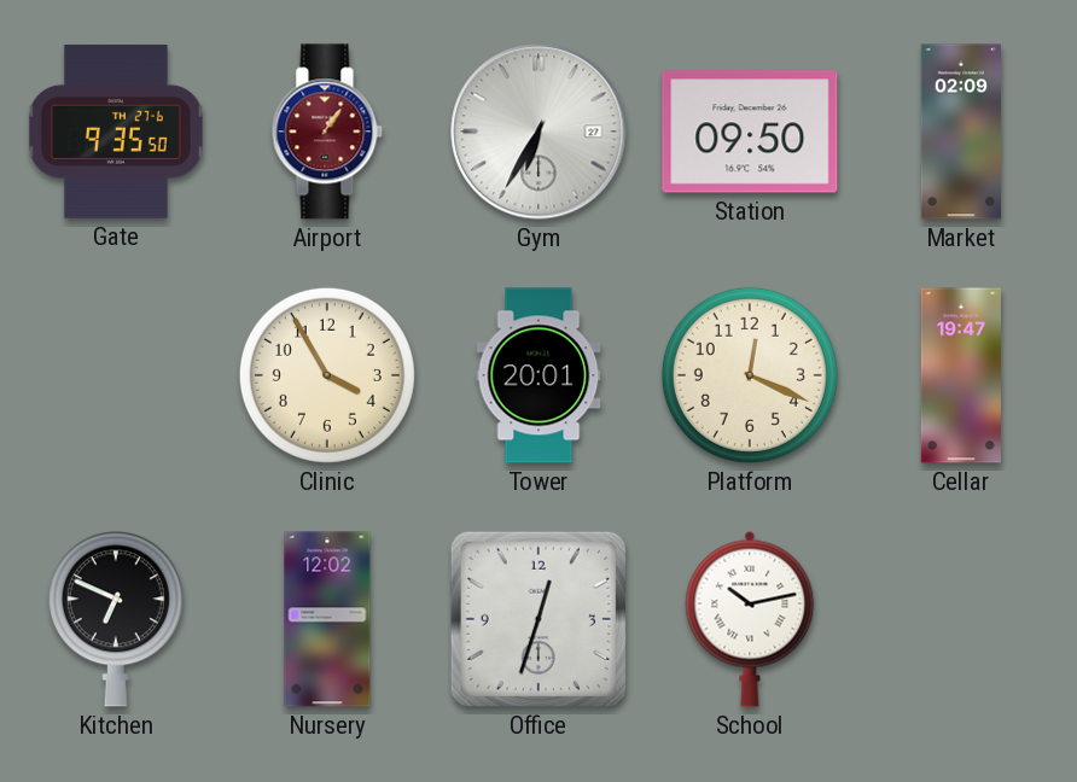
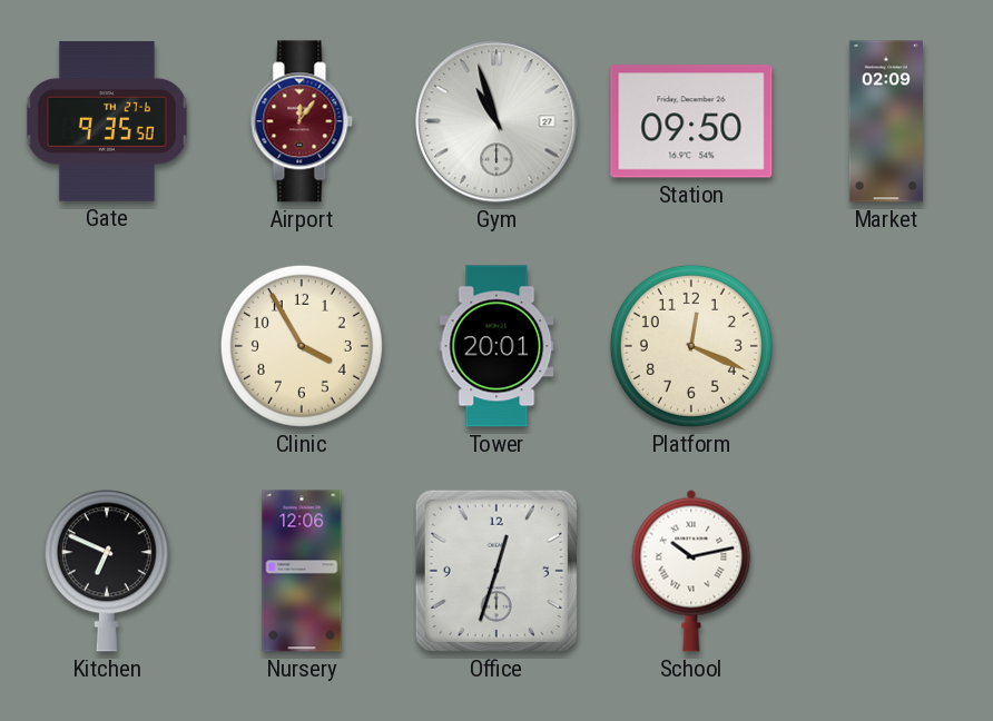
Airport: 1:06 -> 12:06
Gym: 6:35 -> 10:57
Cellar: 19:47 -> none
Nursery: 12:02 -> 12:06
